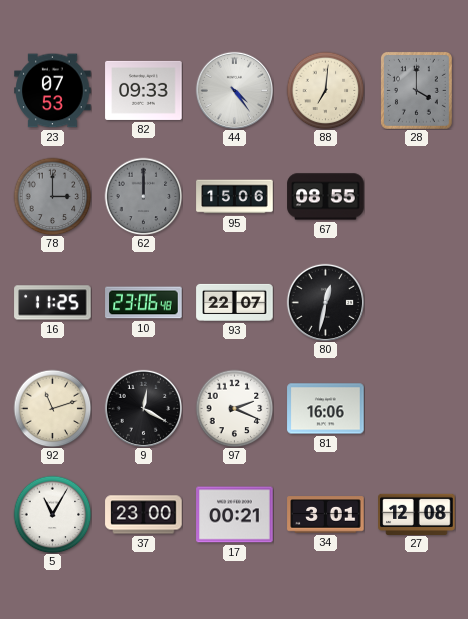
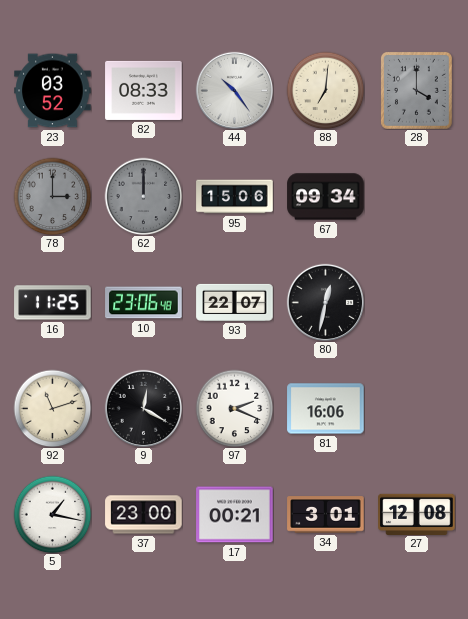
23: 07:53 -> 03:52
82: 09:33 -> 08:33
44: 4:24 -> 10:24
67: 08:55 -> 09:34
5: 11:05 -> 1:17
